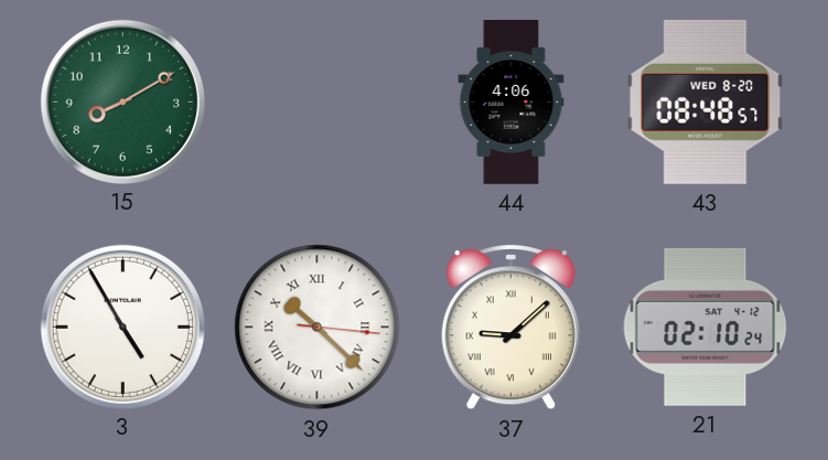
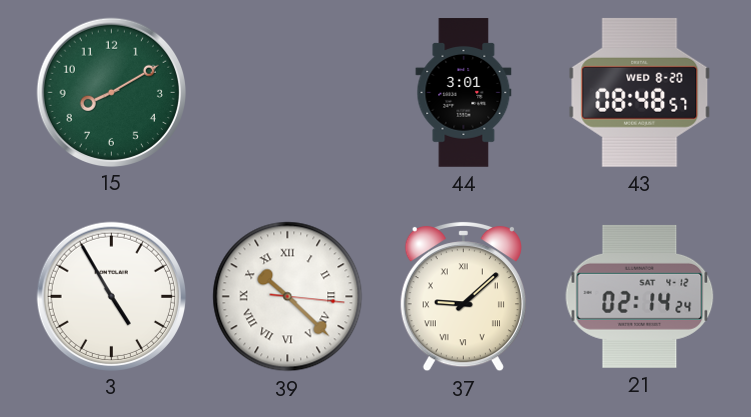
44: 4:06 -> 3:01
21: 02:10 -> 02:14
